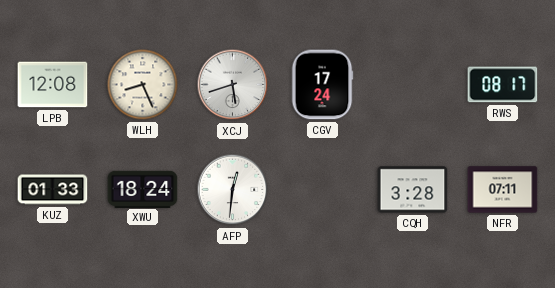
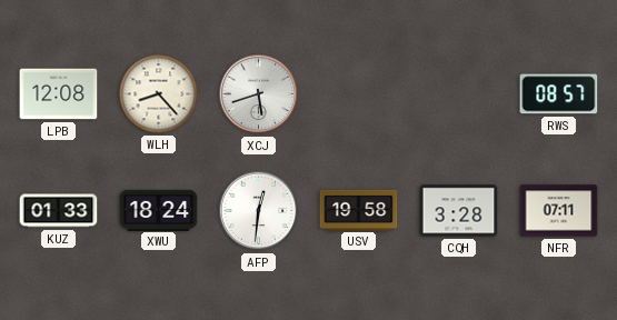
WLH: 8:26 -> 8:23
CGV: 17:24 -> none
RWS: 08:17 -> 08:57
USV: none -> 19:58
